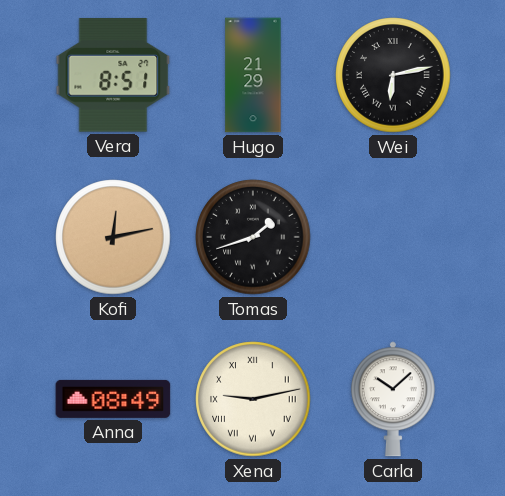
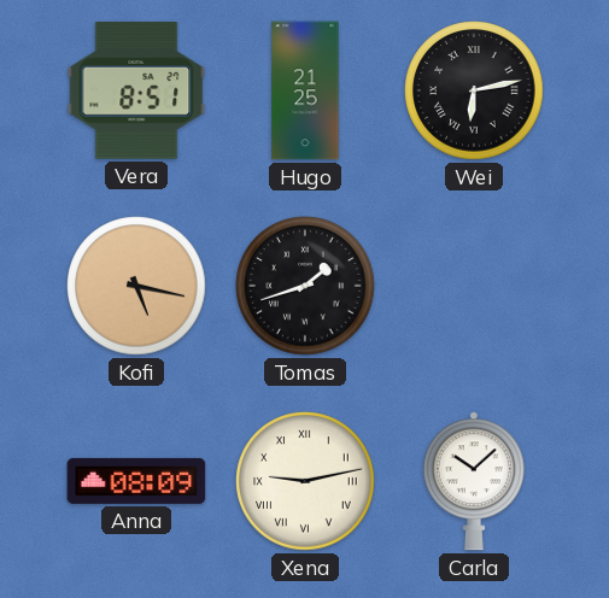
Hugo: 21:29 -> 21:25
Kofi: 12:13 -> 5:17
Anna: 08:49 -> 08:09
